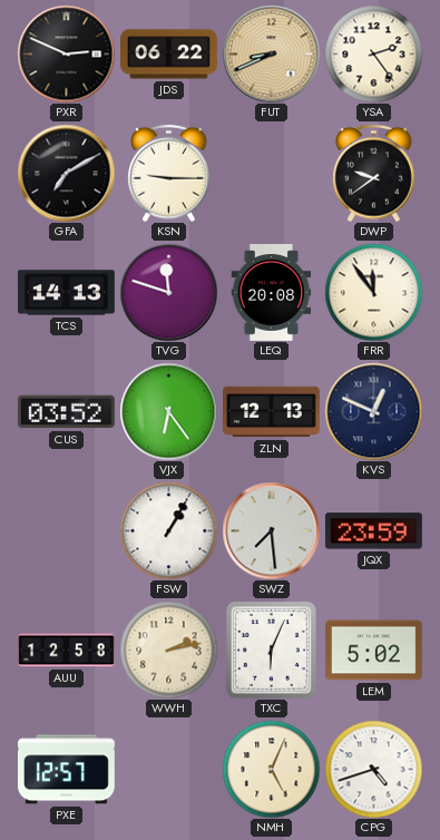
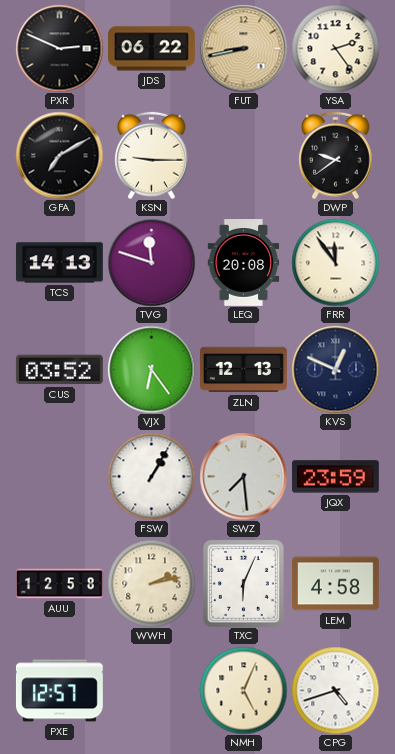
FUT: 8:41 -> 8:43
LEM: 5:02 -> 4:58
